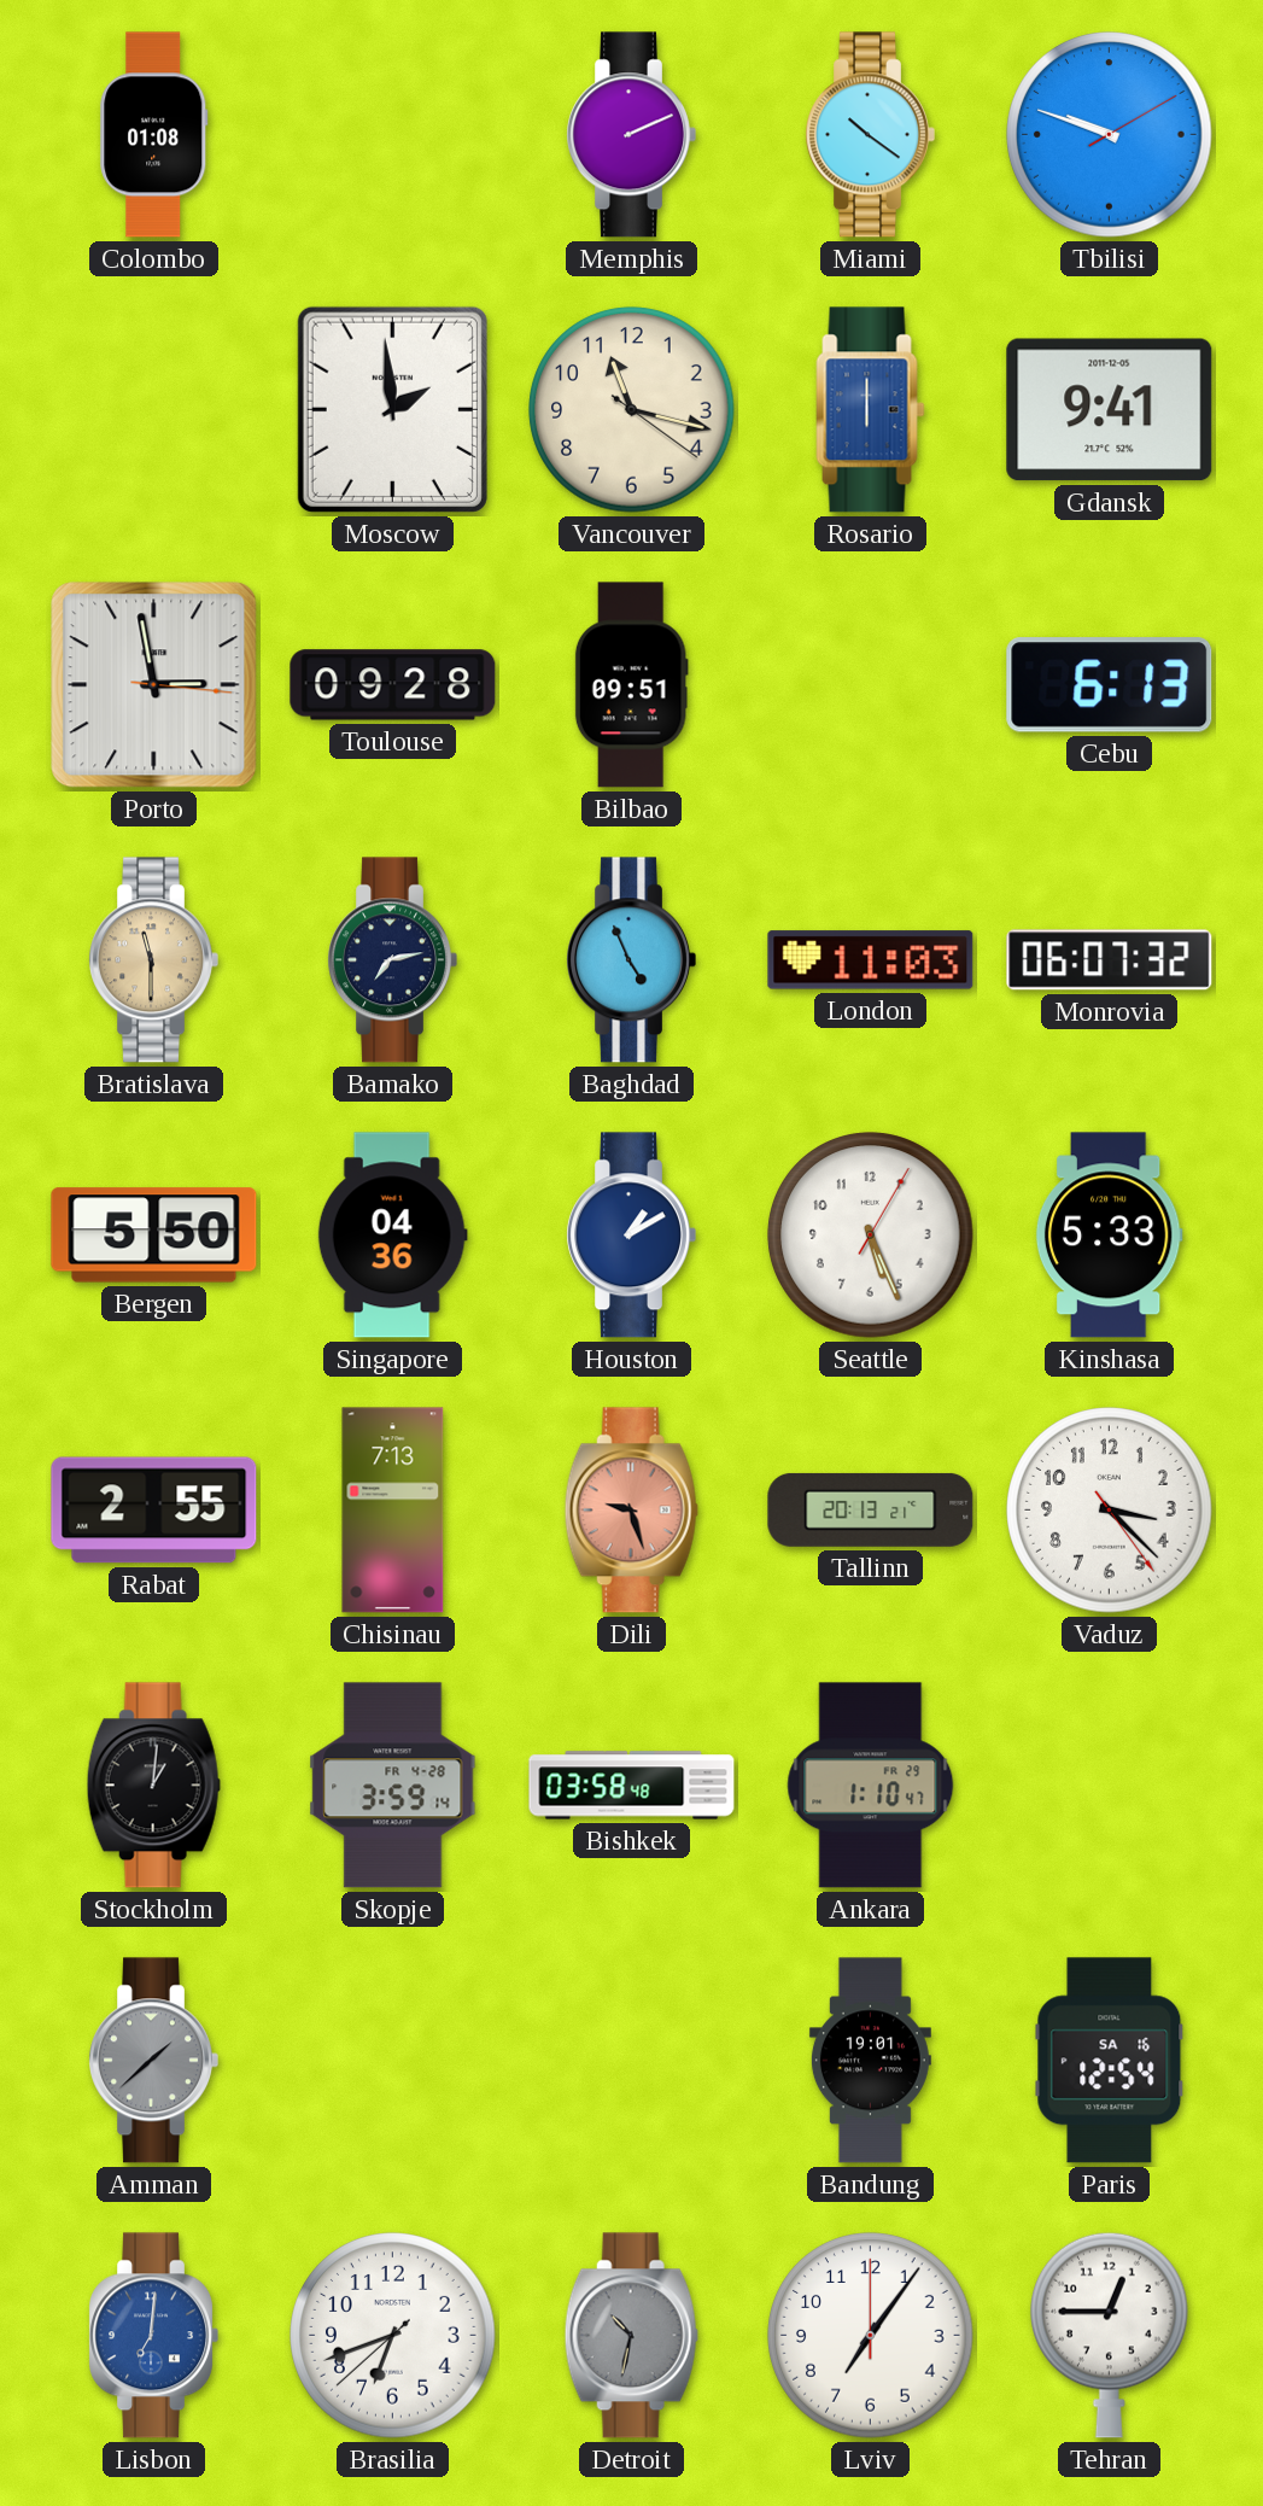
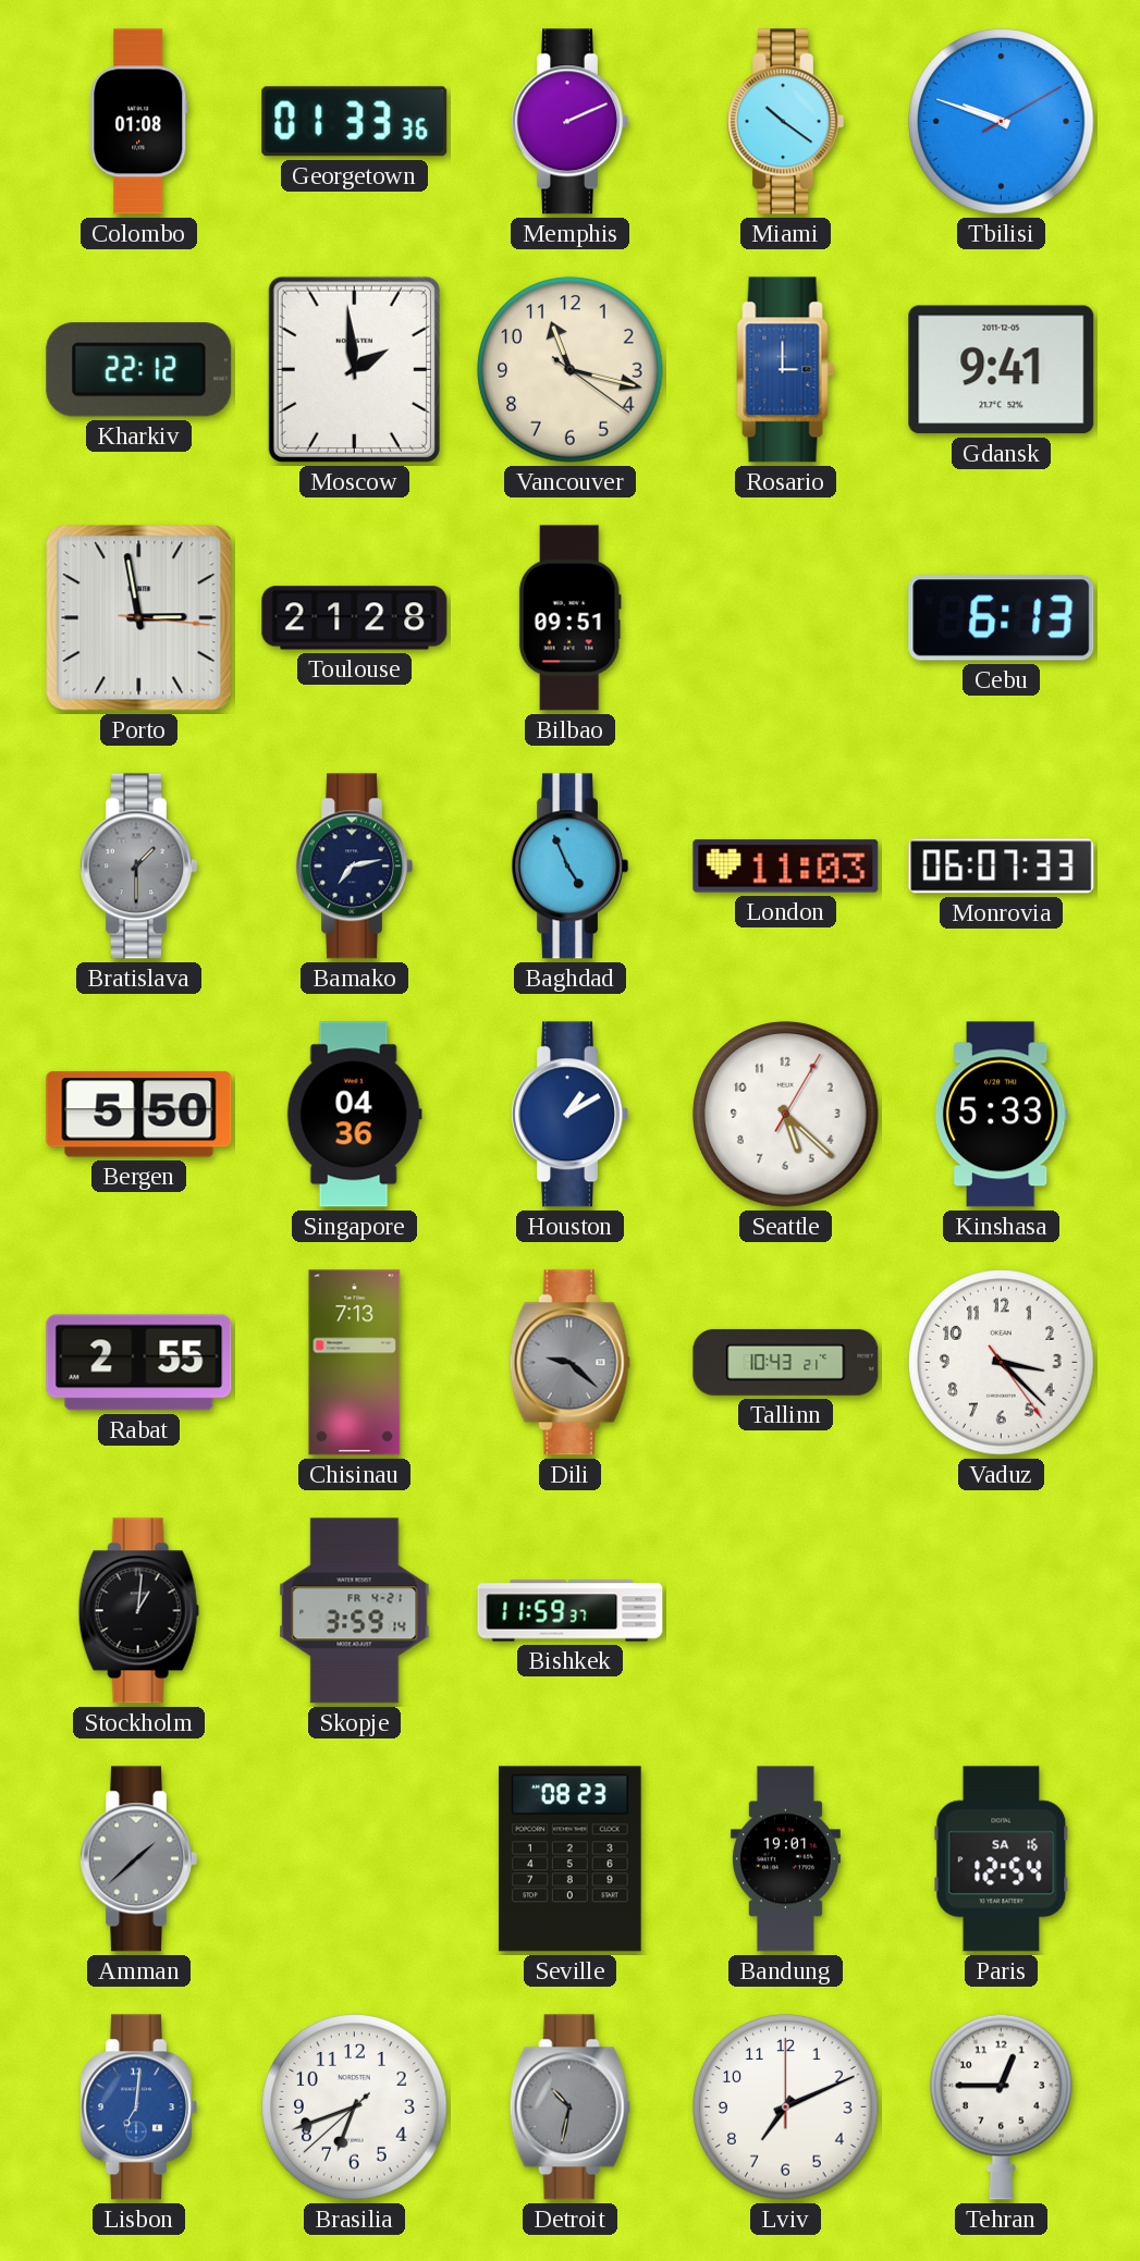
Georgetown: none -> 01:33
Kharkiv: none -> 22:12
Rosario: 6:00 -> 3:00
Toulouse: 09:28 -> 21:28
Bratislava: 11:30 -> 1:30
Bratislava dial: champagne -> grey
Monrovia: 06:07:32 -> 06:07:33
Seattle: 5:26 -> 5:22
Dili: 9:27 -> 9:22
Dili dial: salmon -> grey
Tallinn: 20:13 -> 10:43
Skopje date: FR 4-28 -> FR 4-21
Bishkek: 03:58 -> 11:59
Ankara: 1:10 -> none
Seville: none -> 08:23
Lviv: 7:06 -> 7:11
